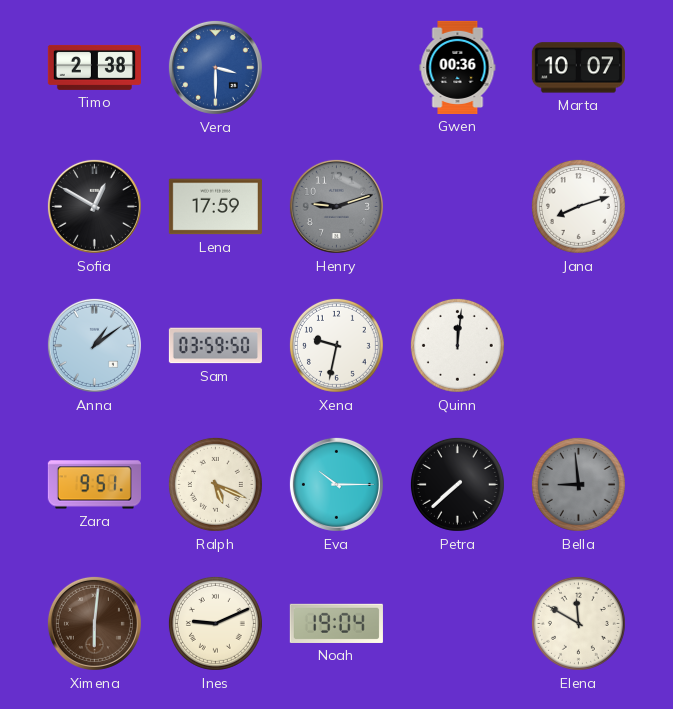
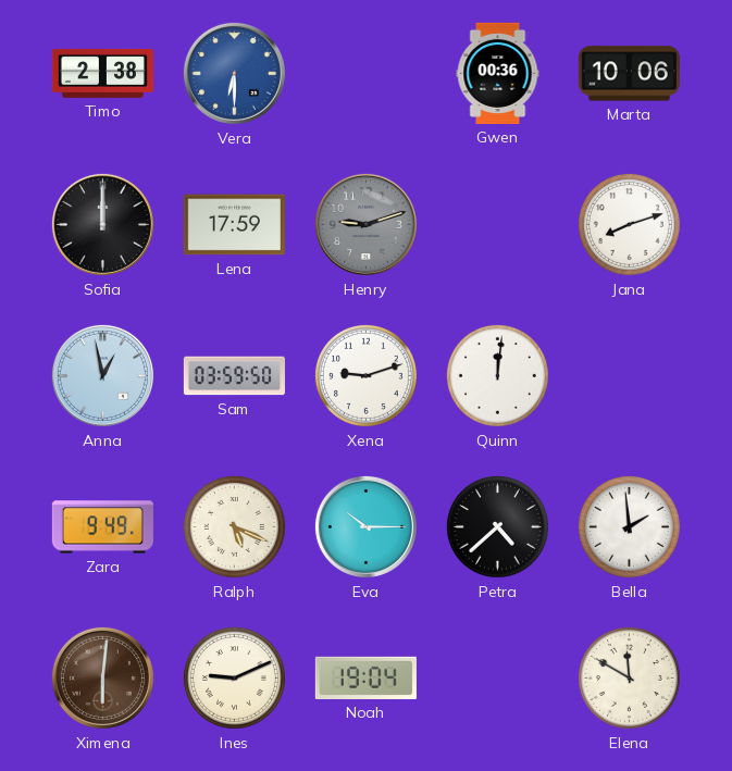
Vera: 3:30 -> 6:30
Marta: 10:07 -> 10:06
Sofia: 12:50 -> 12:00
Anna: 1:09 -> 12:58
Xena: 9:32 -> 9:12
Zara: 9:51 -> 9:49
Petra: 7:38 -> 4:38
Bella: 8:59 -> 1:59
Bella dial: grey -> white
